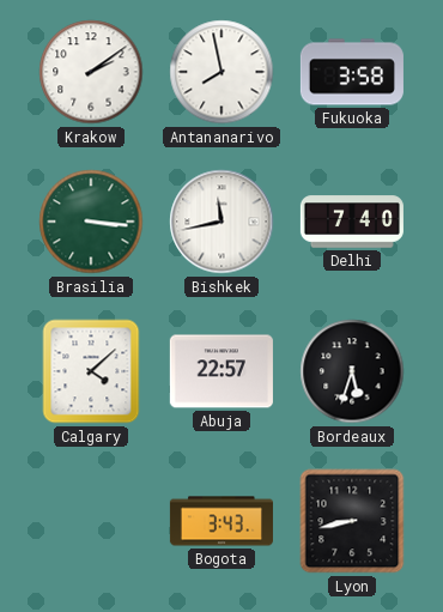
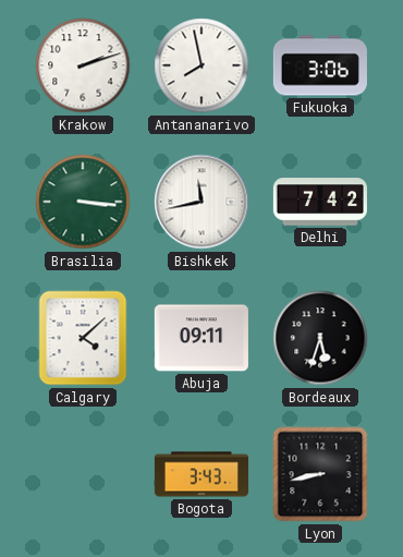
Krakow: 2:09 -> 2:12
Fukuoka: 3:58 -> 3:06
Delhi: 7:40 -> 7:42
Abuja: 22:57 -> 09:11
